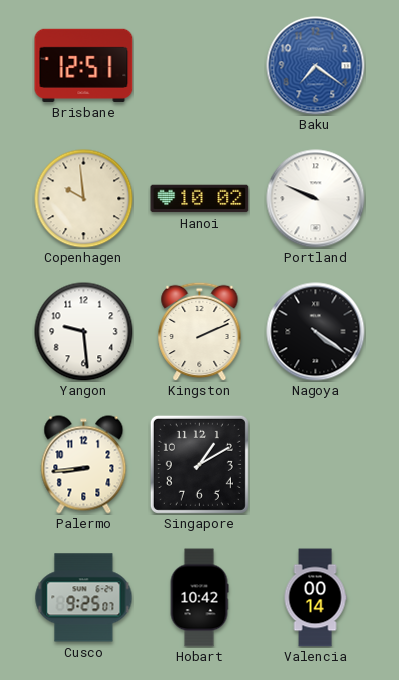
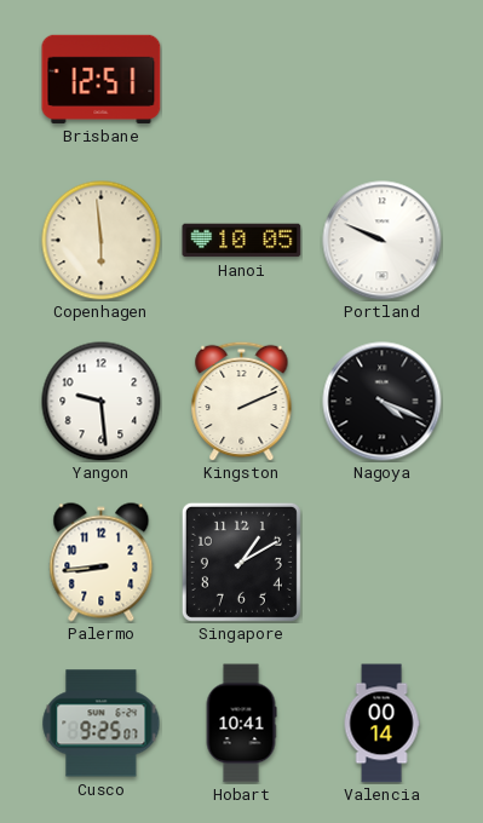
Baku: 7:21 -> none
Copenhagen: 9:59 -> 5:59
Hanoi: 10:02 -> 10:05
Nagoya: 4:21 -> 4:19
Hobart: 10:42 -> 10:41
